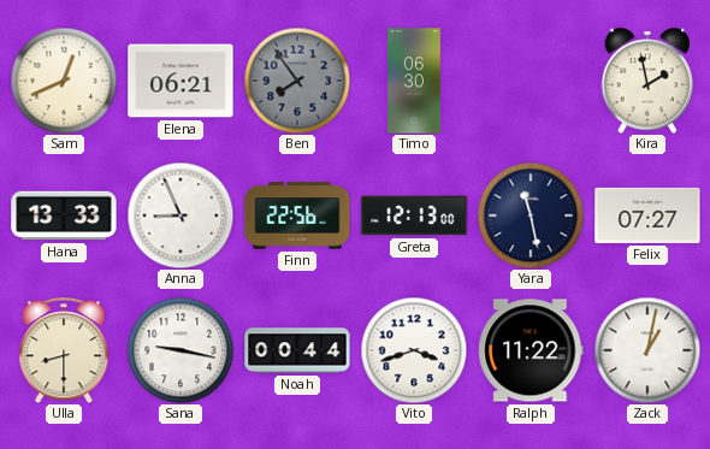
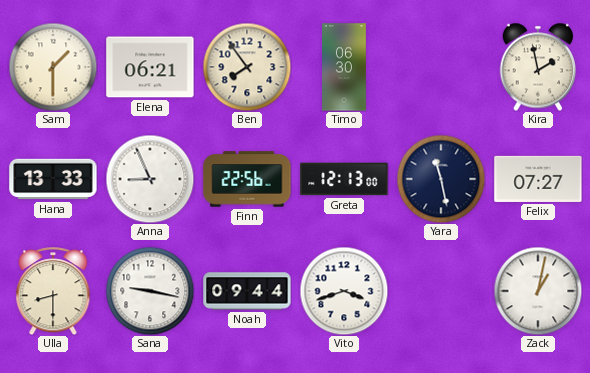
Sam: 12:41 -> 1:30
Ben dial: grey -> cream
Noah: 00:44 -> 09:44
Ralph: 11:22 -> none
